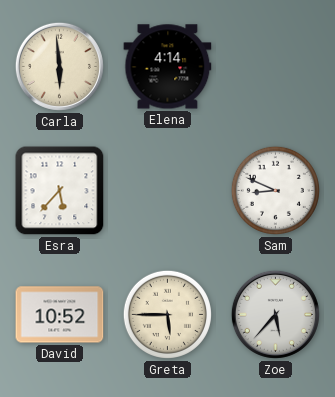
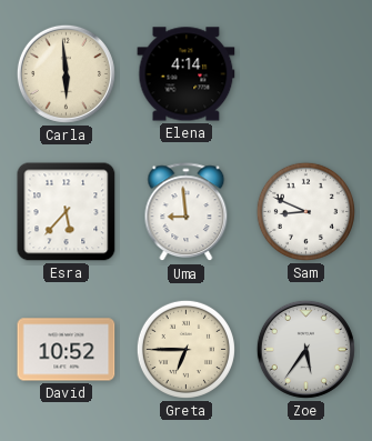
Uma: none -> 8:59
Greta: 5:45 -> 6:45
Zoe: 5:37 -> 5:36
